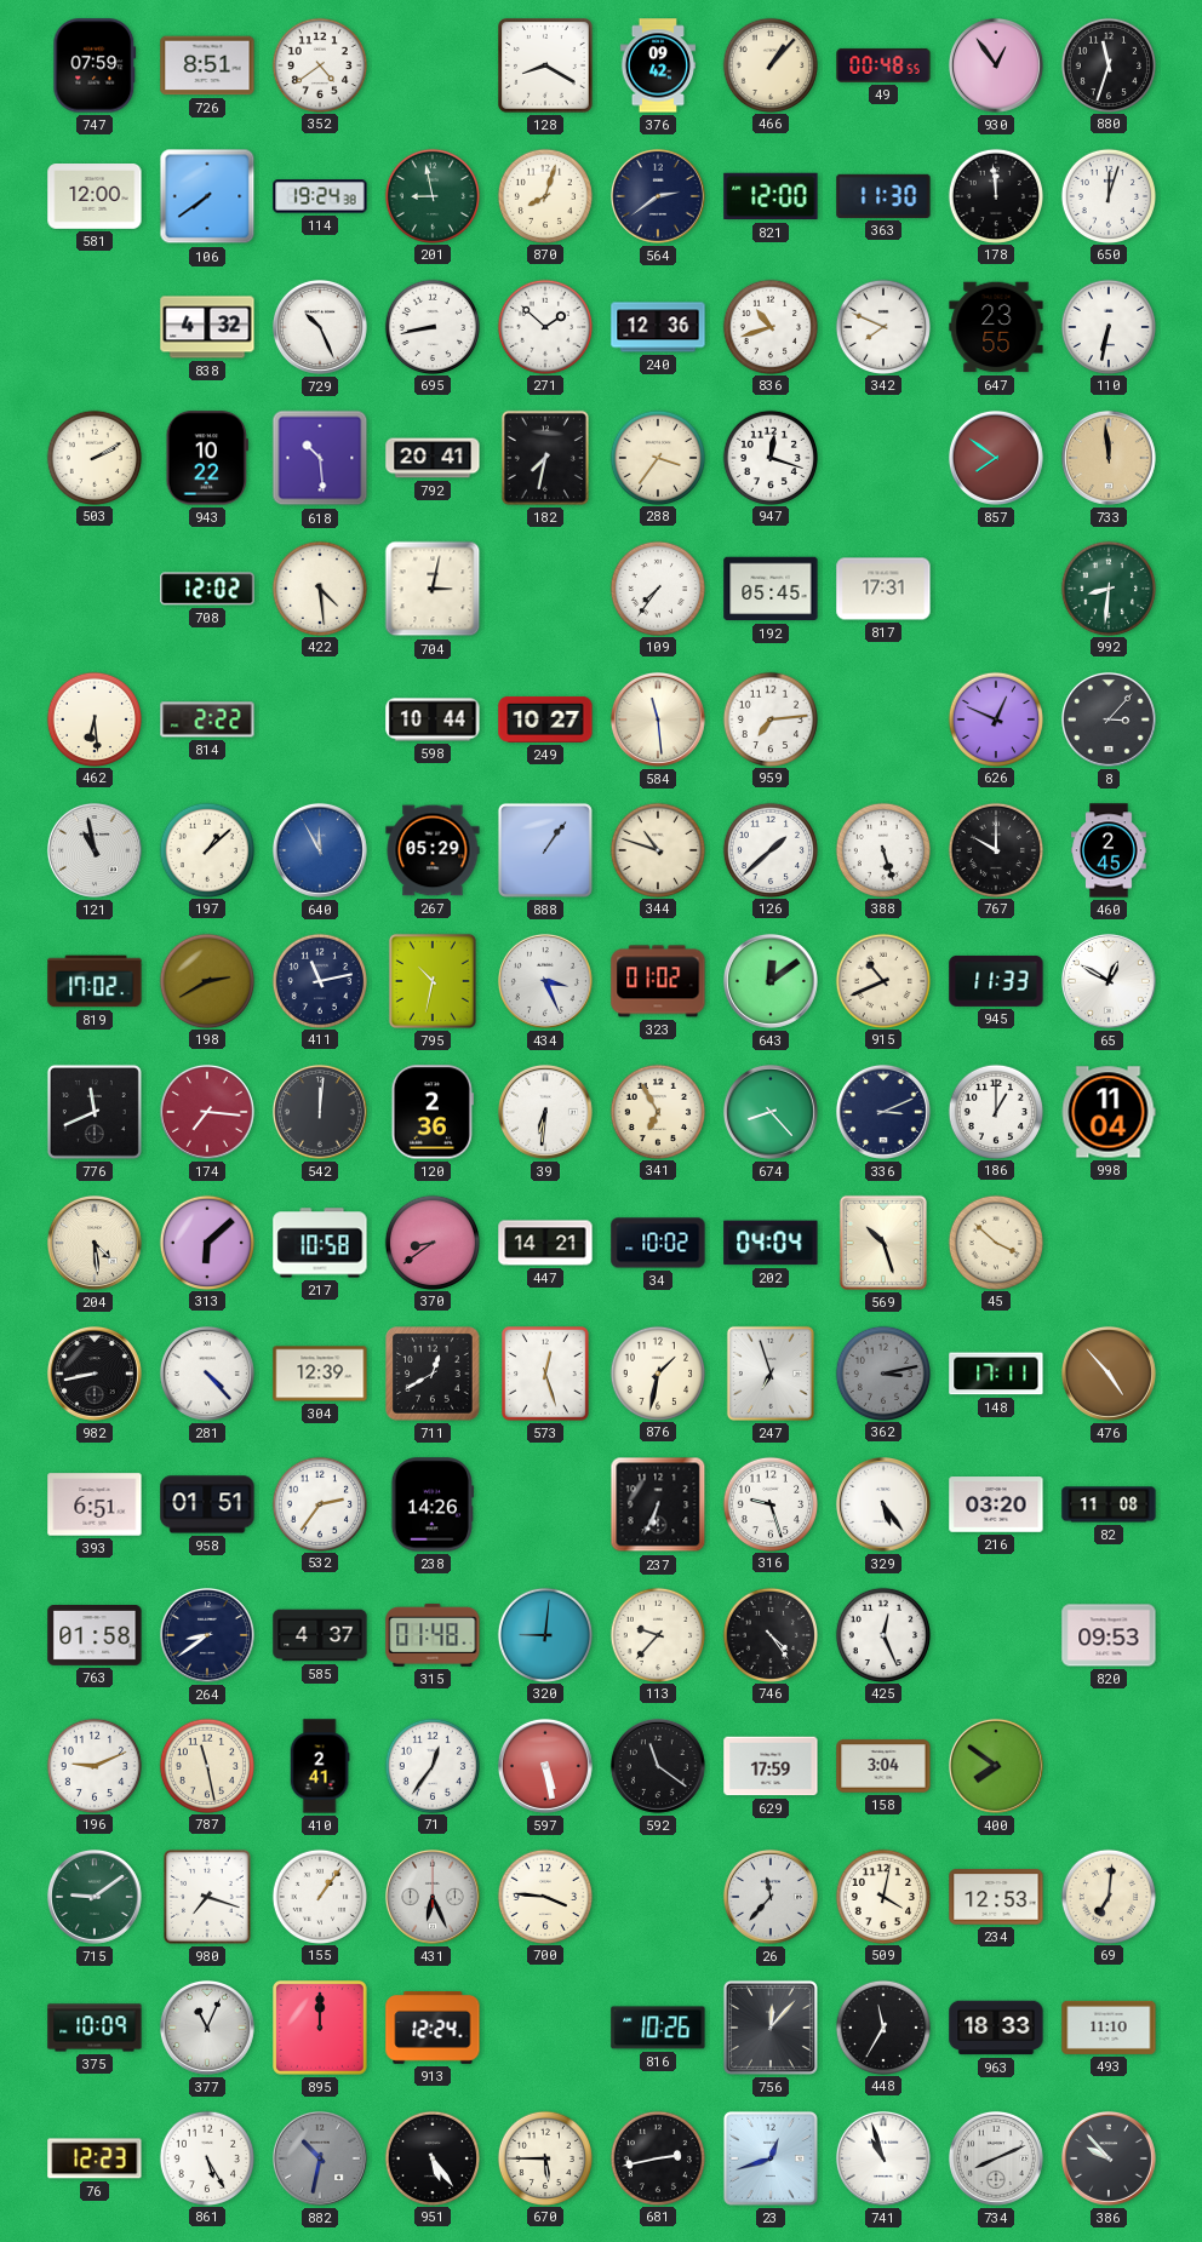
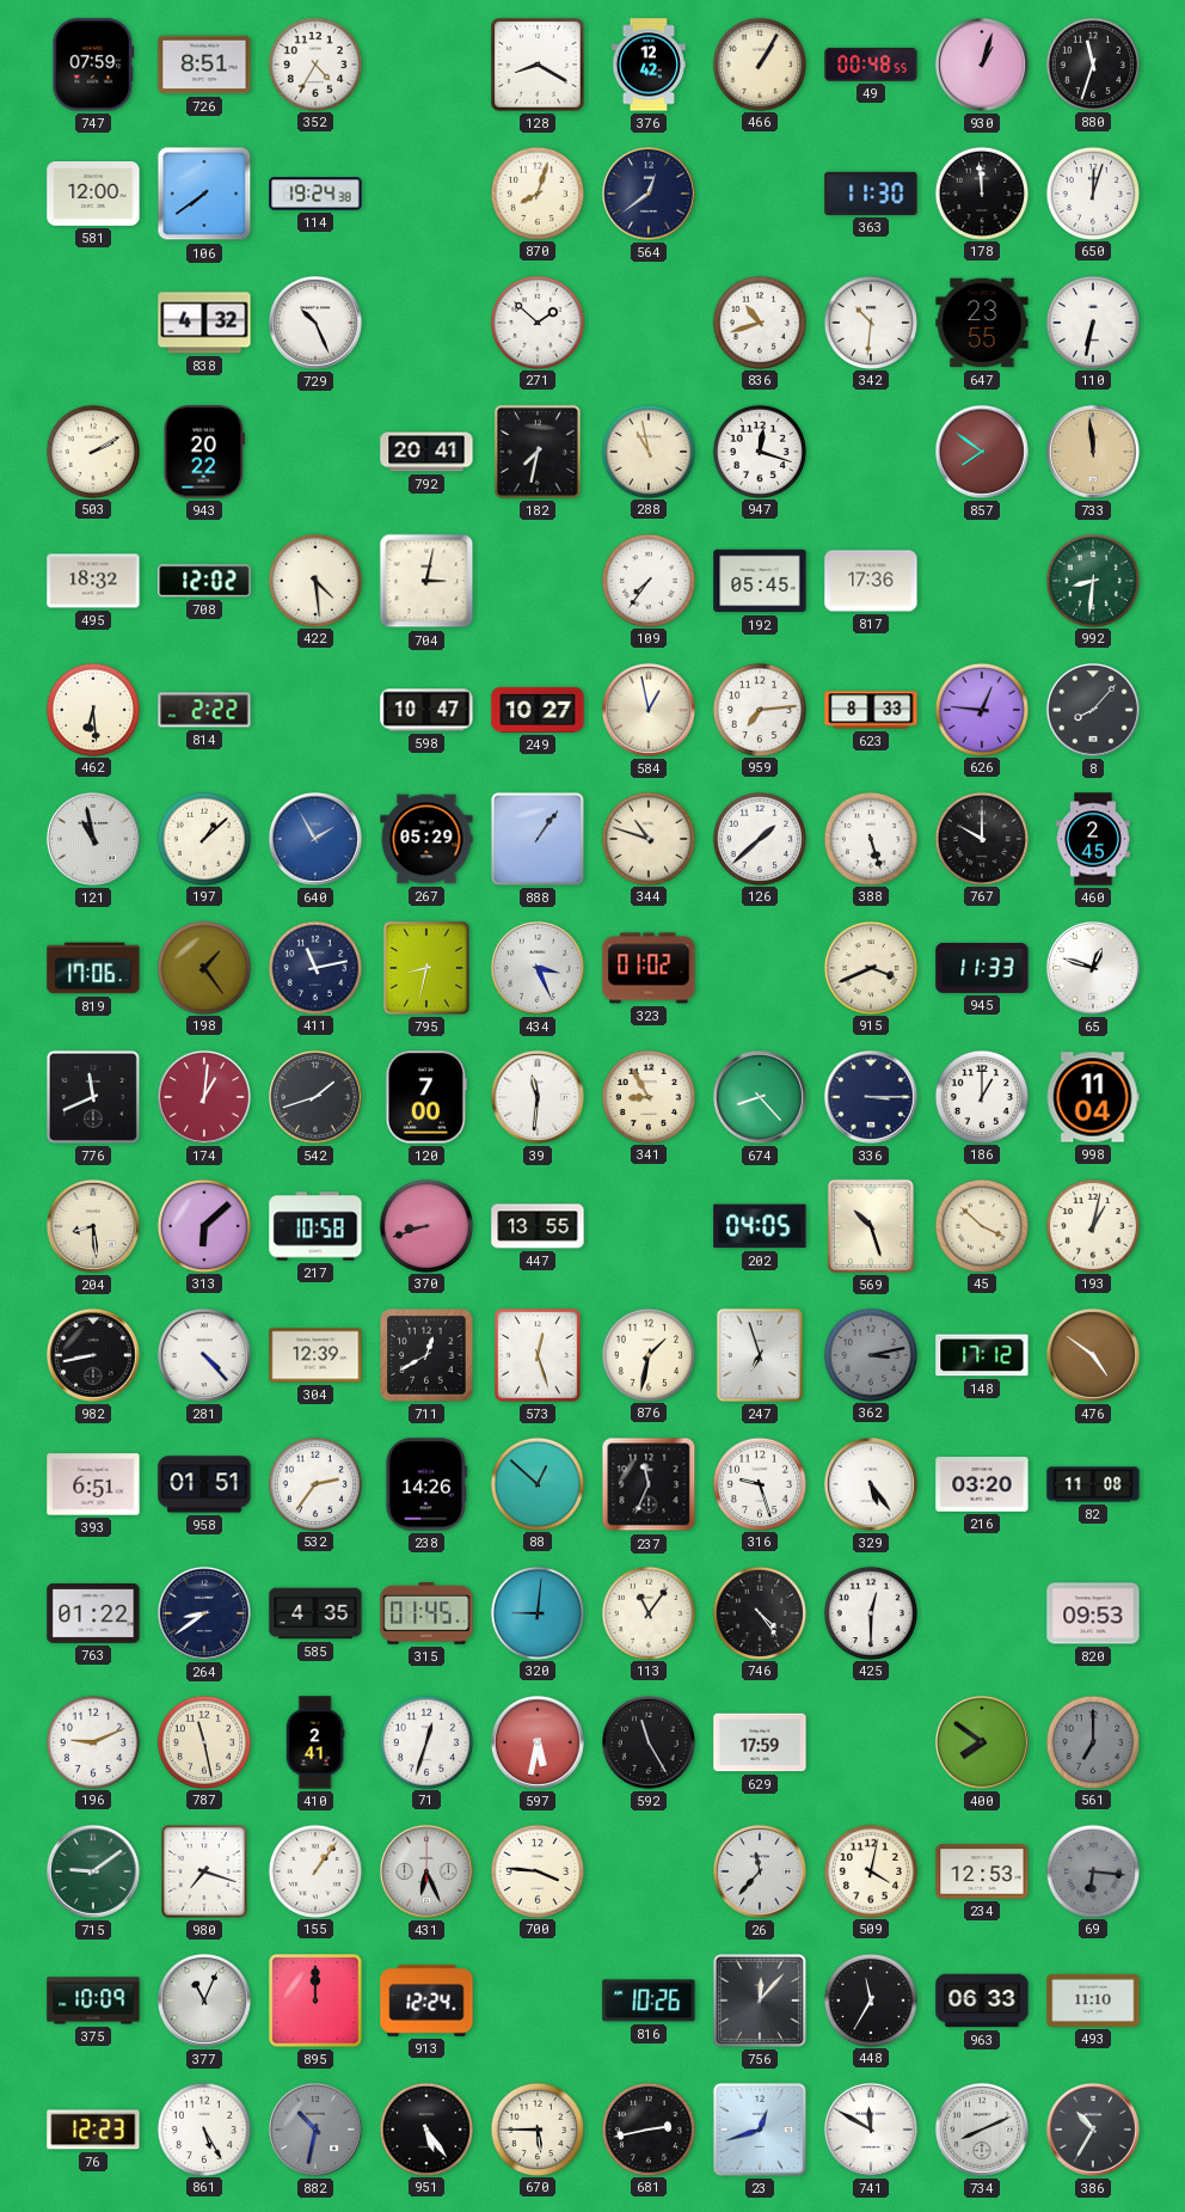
352: 4:39 -> 4:35
376: 09:42 -> 12:42
466: 1:07 -> 1:05
930: 12:54 -> 1:03
201: 8:58 -> none
564: 2:39 -> 12:39
821: 12:00 -> none
695: 8:43 -> none
240: 12:36 -> none
342: 7:49 -> 10:31
943: 10:22 -> 20:22
618: 10:29 -> none
288: 3:36 -> 10:58
495: none -> 18:32
817: 17:31 -> 17:36
598: 10:44 -> 10:47
584: 11:29 -> 12:58
623: none -> 8:33
626: 12:49 -> 12:46
8: 3:07 -> 8:07
640: 11:55 -> 1:55
819: 17:02 -> 17:06
198: 2:40 -> 1:24
795: 10:32 -> 8:32
643: 12:09 -> none
915: 10:41 -> 3:41
65: 12:50 -> 12:48
174: 7:16 -> 1:01
542: 12:01 -> 1:42
120: 2:36 -> 7:00
39: 6:31 -> 11:31
341: 6:55 -> 8:55
336: 3:11 -> 3:15
204: 4:29 -> 8:29
370: 8:39 -> 8:42
447: 14:21 -> 13:55
34: 10:02 -> none
202: 04:04 -> 04:05
193: none -> 1:02
148: 17:11 -> 17:12
476: 4:53 -> 4:51
88: none -> 12:52
237: 6:34 -> 11:34
763: 01:58 -> 01:22
585: 4:37 -> 4:35
315: 01:48 -> 01:45
113: 9:37 -> 11:06
425: 12:26 -> 12:30
71: 12:36 -> 12:33
597: 5:28 -> 5:32
592: 11:21 -> 11:25
158: 3:04 -> none
561: none -> 7:00
69: 7:01 -> 6:16
69 dial: cream -> grey
963: 18:33 -> 06:33
741: 10:57 -> 11:50
386: 9:53 -> 10:35
